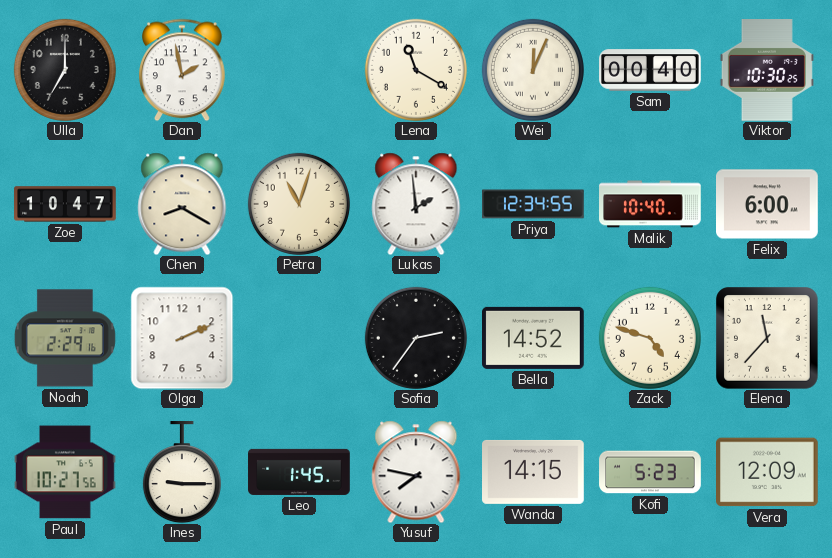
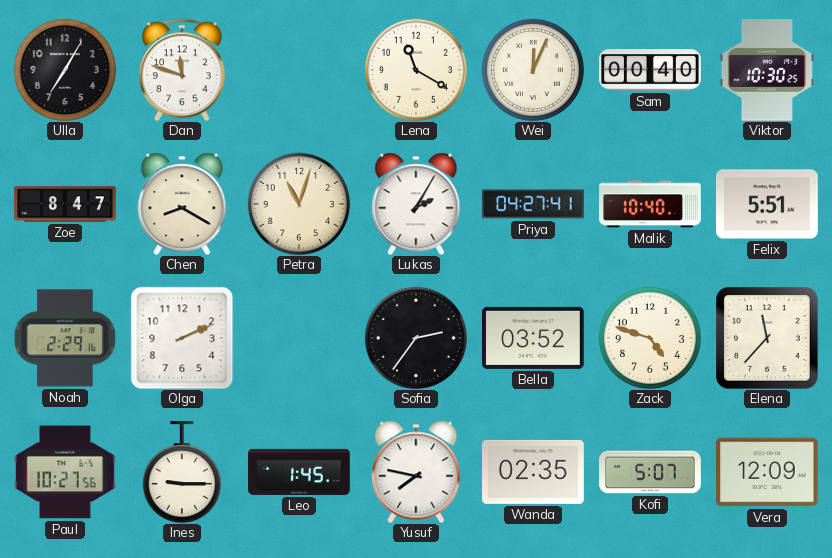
Ulla: 7:00 -> 7:05
Dan: 1:58 -> 11:48
Zoe: 10:47 -> 8:47
Lukas: 1:59 -> 2:05
Priya: 12:34 -> 04:27
Felix: 6:00 -> 5:51
Bella: 14:52 -> 03:52
Wanda: 14:15 -> 02:35
Kofi: 5:23 -> 5:07
